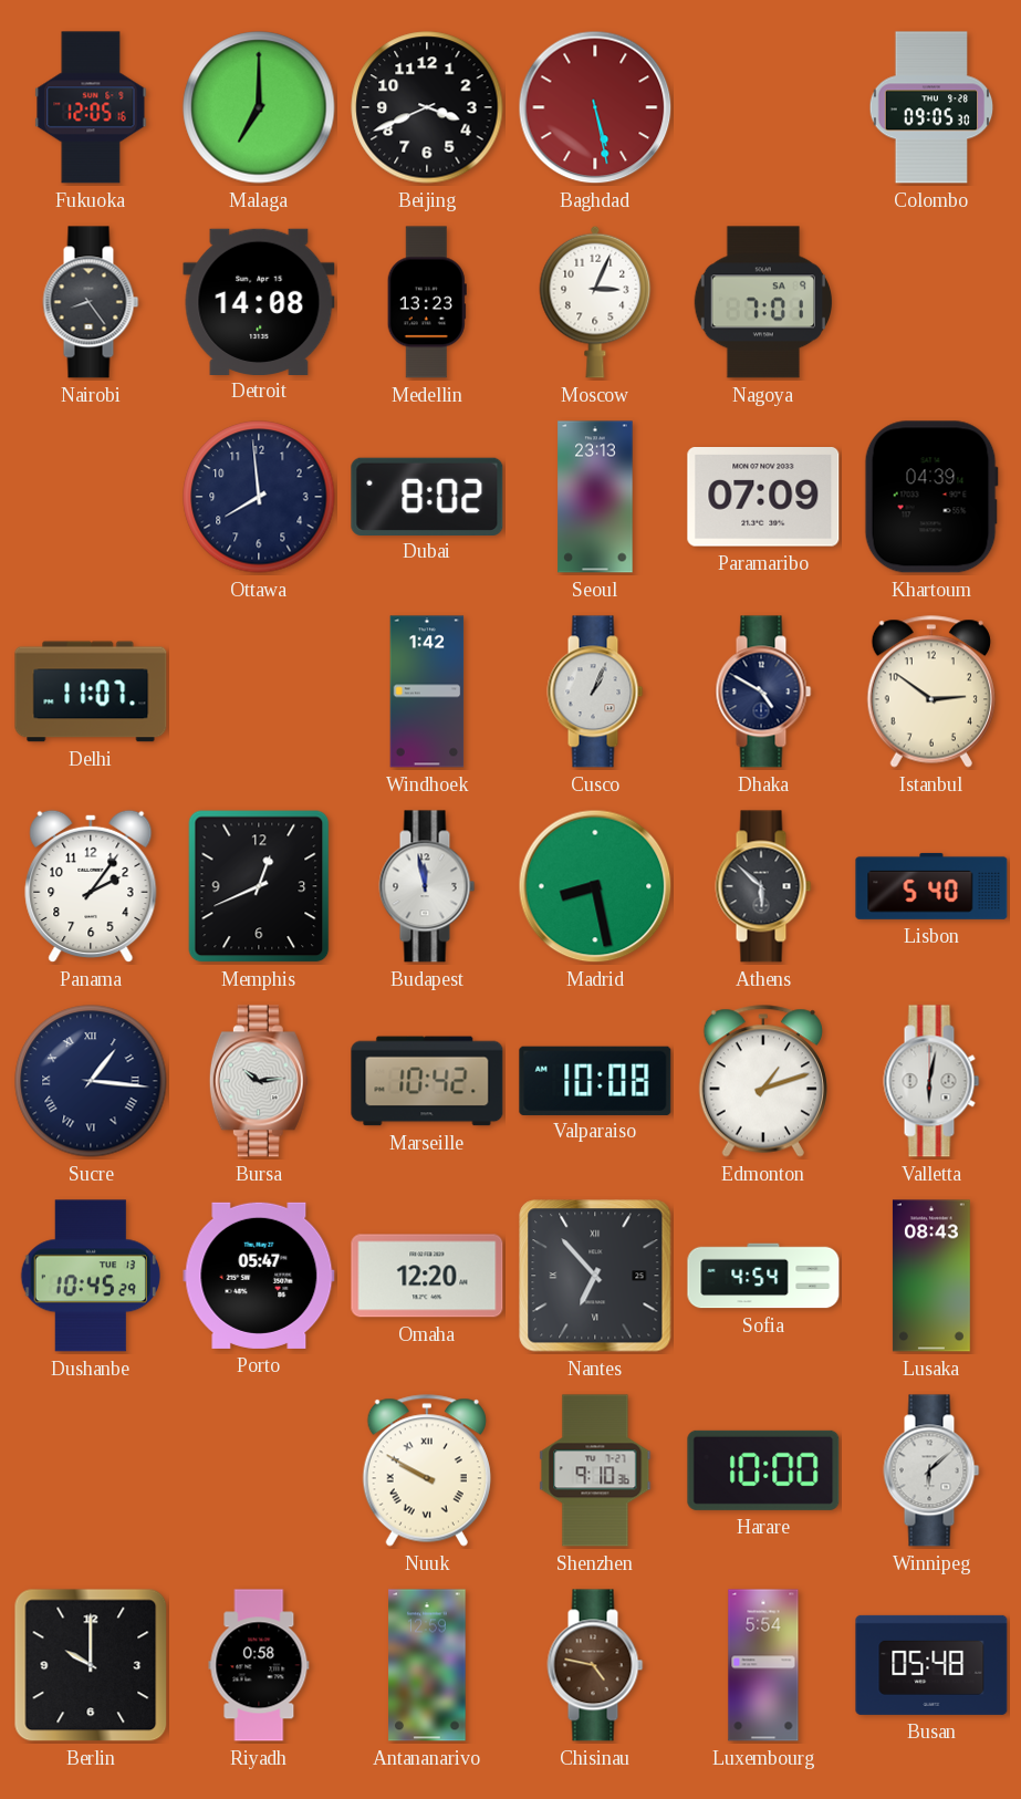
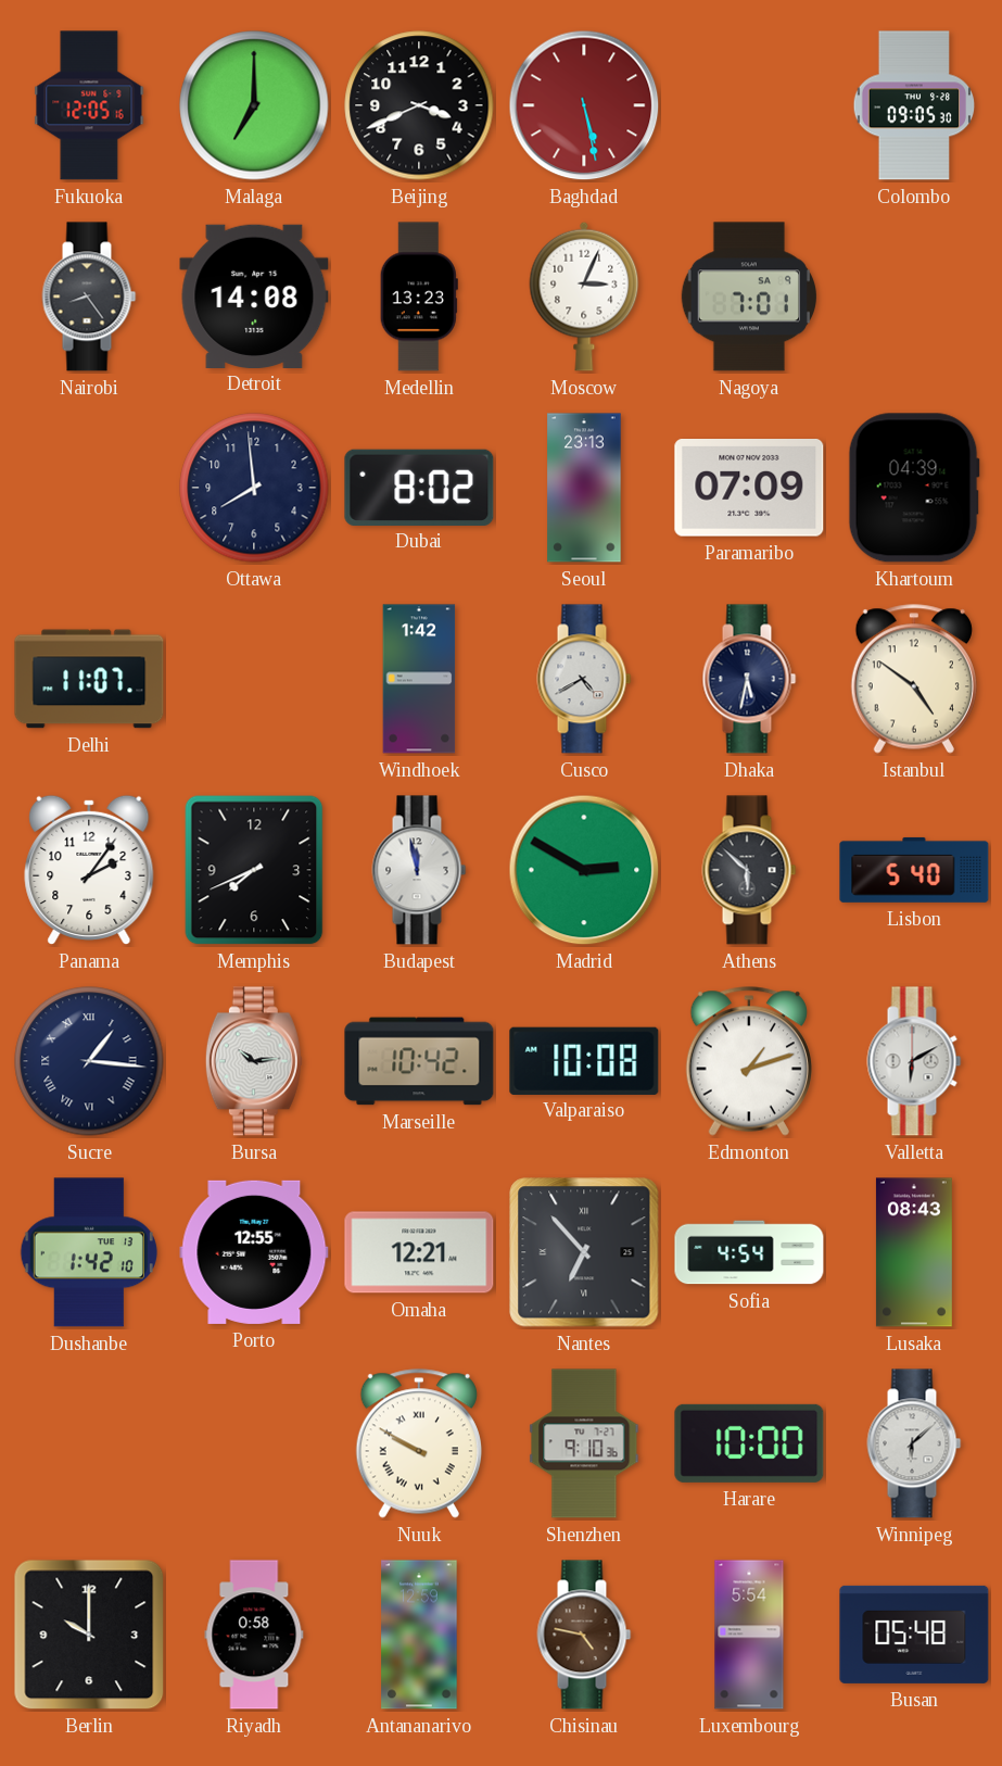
Cusco: 1:04 -> 4:40
Dhaka: 4:50 -> 5:32
Istanbul: 2:51 -> 4:51
Memphis: 12:41 -> 7:41
Madrid: 8:28 -> 2:50
Valletta: 6:02 -> 6:10
Dushanbe: 10:45 -> 1:42
Porto: 05:47 -> 12:55
Omaha: 12:20 -> 12:21
